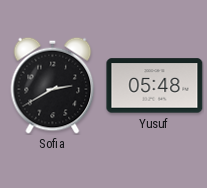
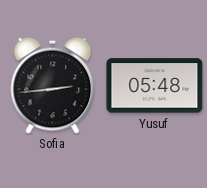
Sofia: 2:40 -> 2:44
